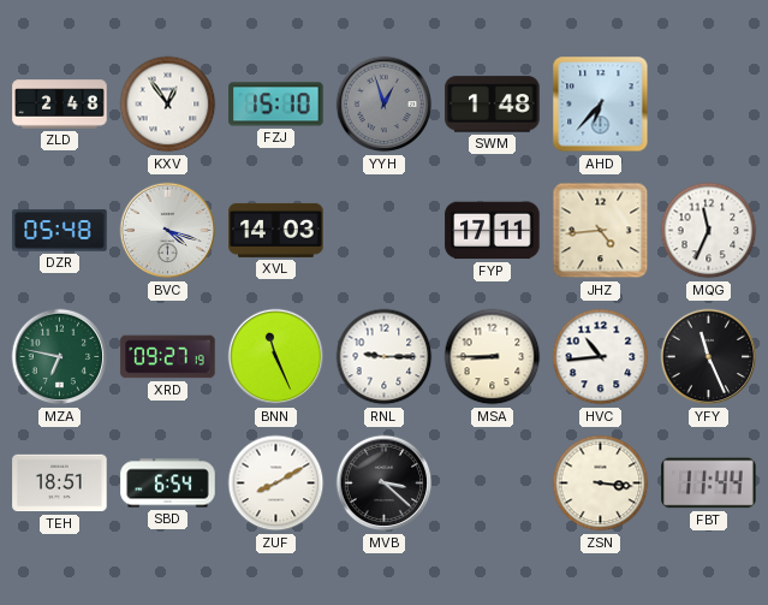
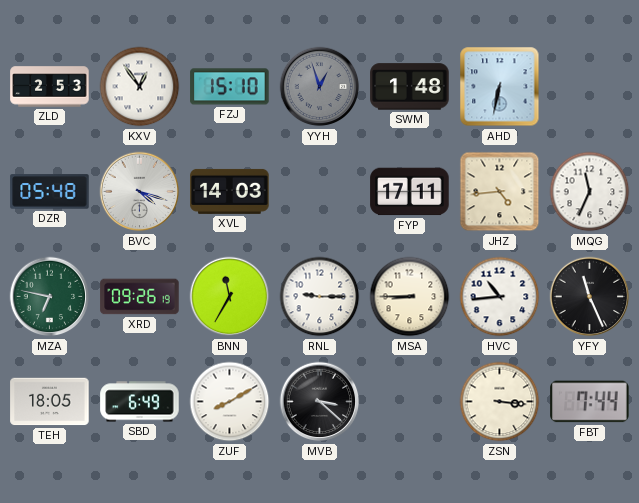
ZLD: 2:48 -> 2:53
AHD: 6:37 -> 6:32
XRD: 09:27 -> 09:26
BNN: 11:26 -> 11:35
TEH: 18:51 -> 18:05
SBD: 6:54 -> 6:49
FBT: 11:44 -> 7:44
